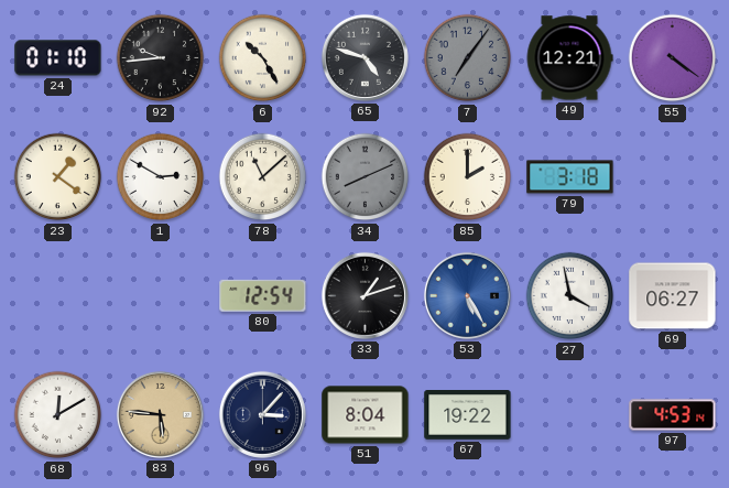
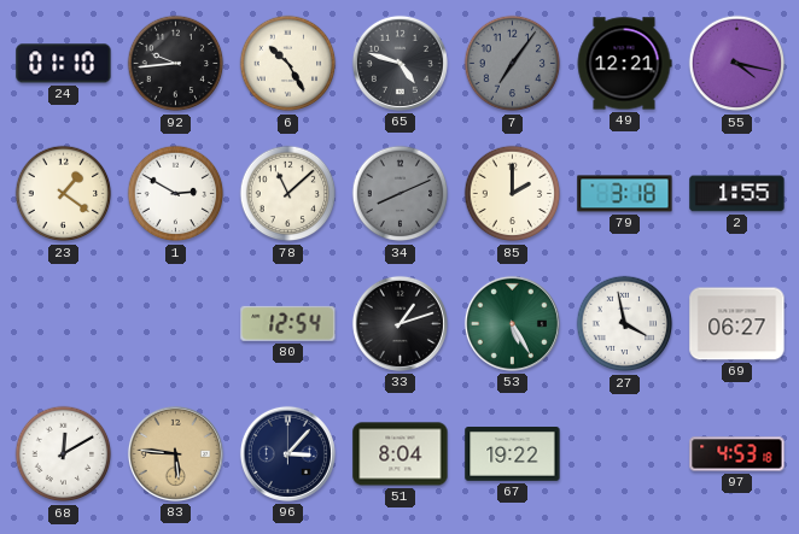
55: 4:21 -> 4:17
2: none -> 1:55
53 dial: blue -> green
97: 4:53:14 -> 4:53:18
